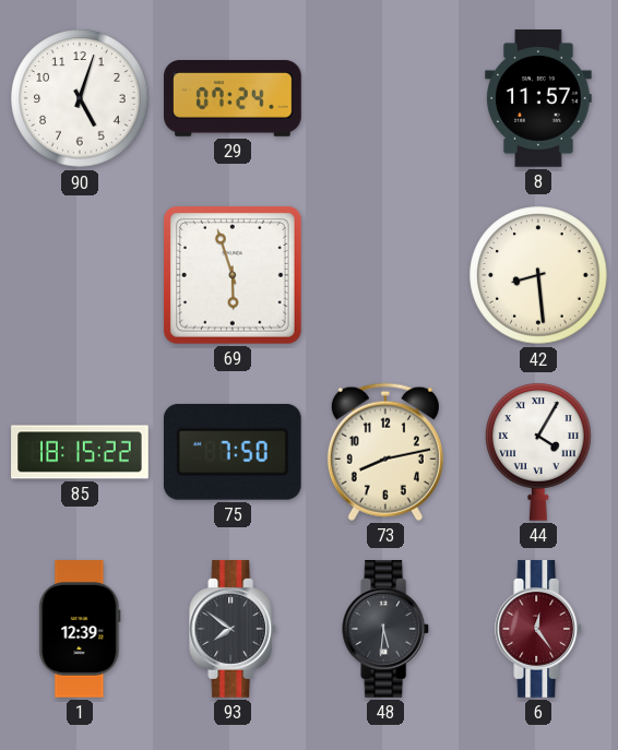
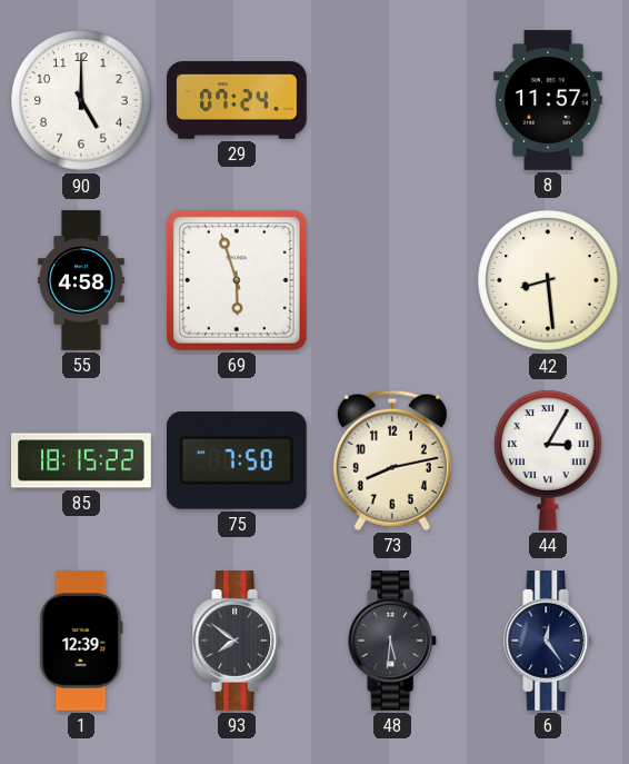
90: 5:03 -> 5:00
55: none -> 4:58
44: 4:05 -> 3:05
6 dial: burgundy -> navy
